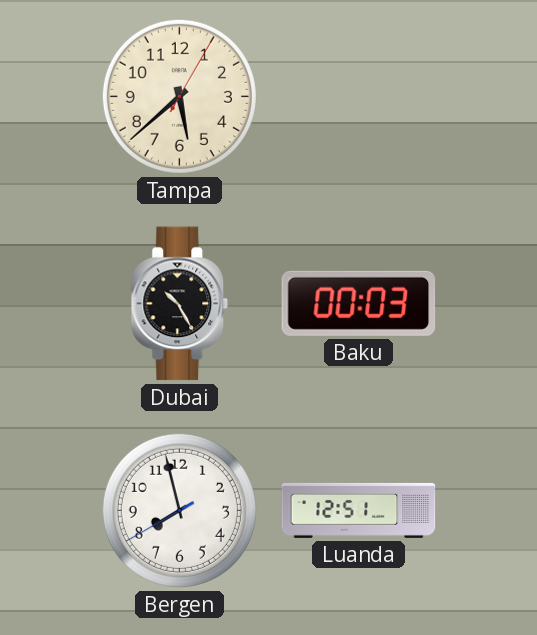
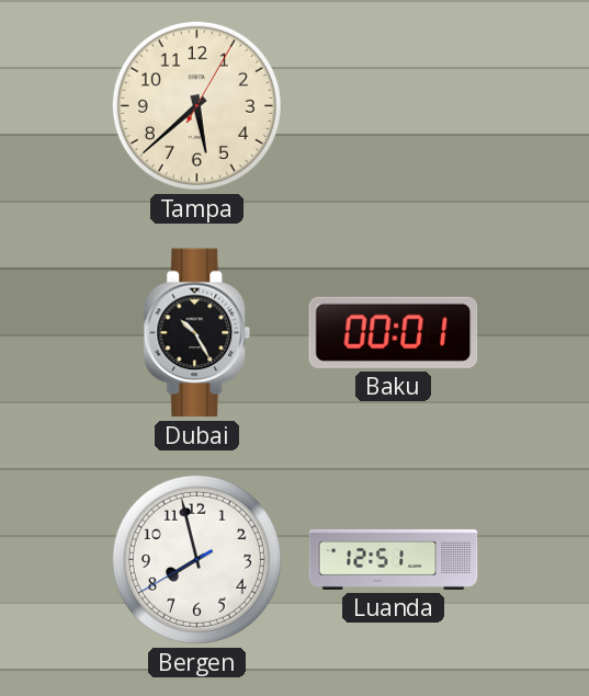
Baku: 00:03 -> 00:01
